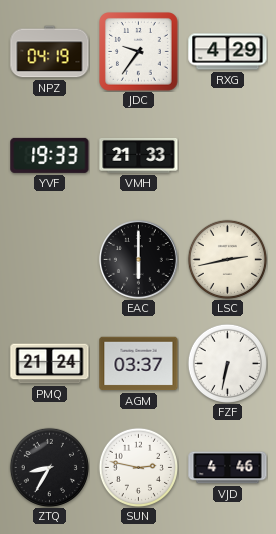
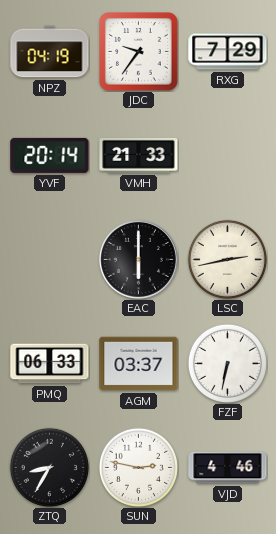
RXG: 4:29 -> 7:29
YVF: 19:33 -> 20:14
PMQ: 21:24 -> 06:33
